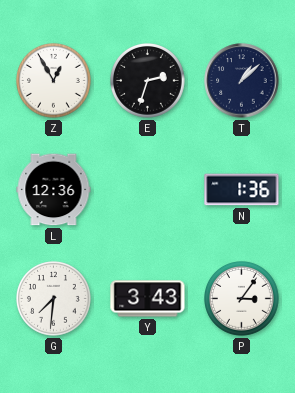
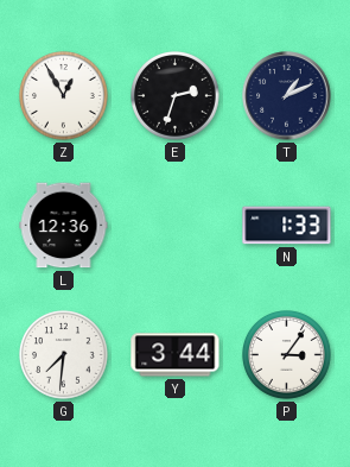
T: 1:08 -> 1:11
N: 1:36 -> 1:33
Y: 3:43 -> 3:44
